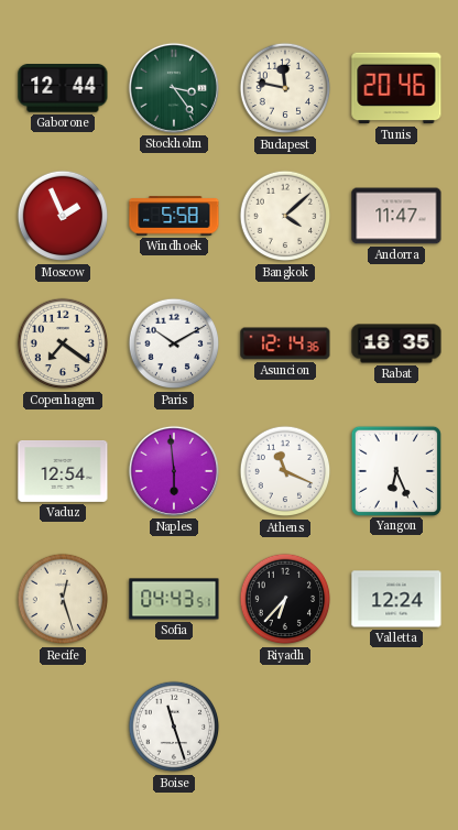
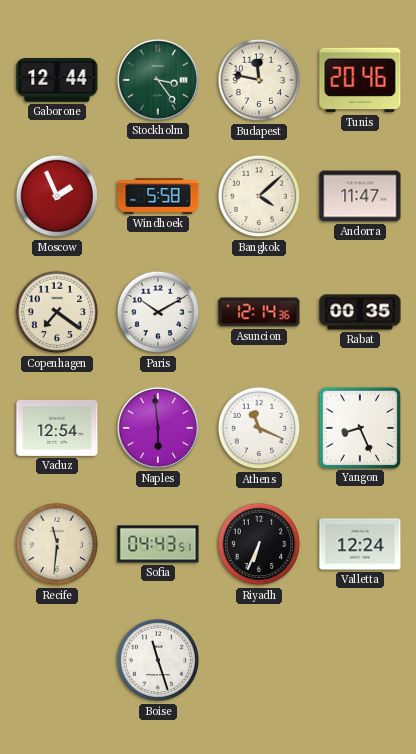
Rabat: 18:35 -> 00:35
Yangon: 6:26 -> 8:26
Recife: 12:27 -> 11:31
Riyadh: 6:37 -> 6:34
